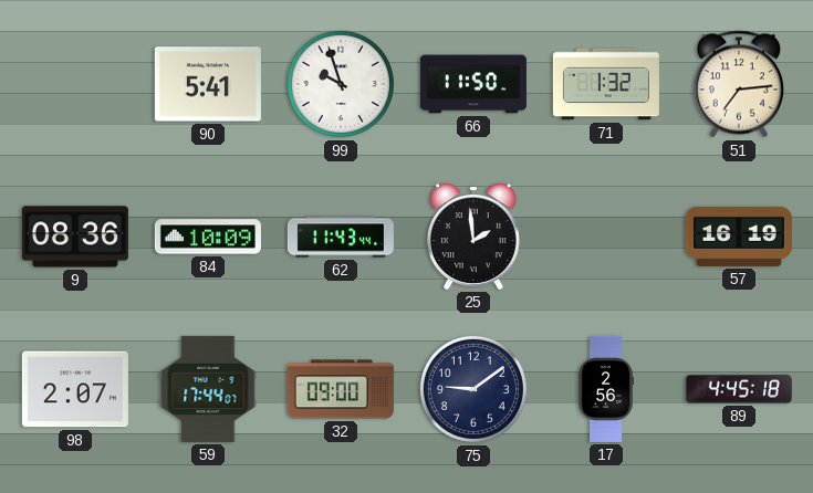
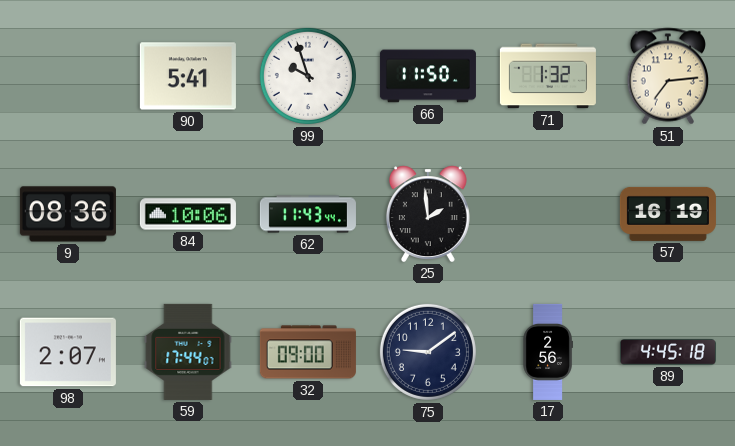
84: 10:09 -> 10:06
